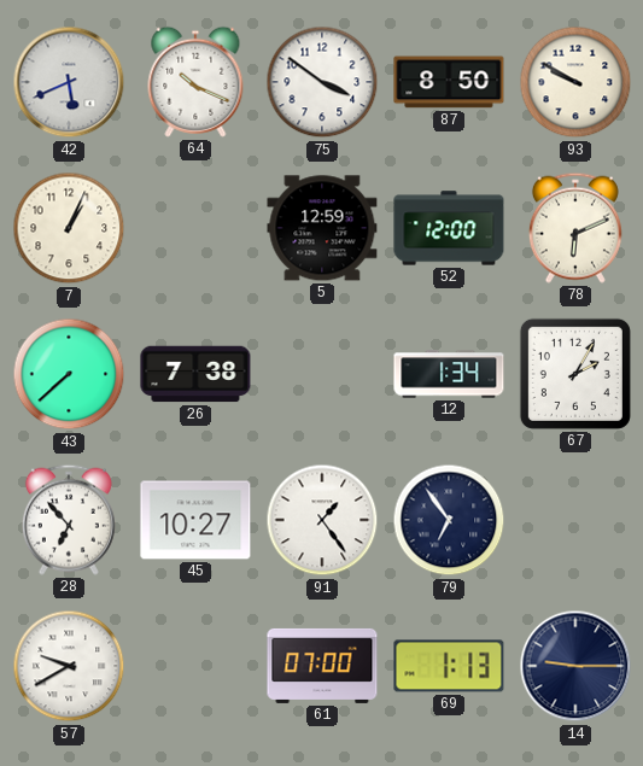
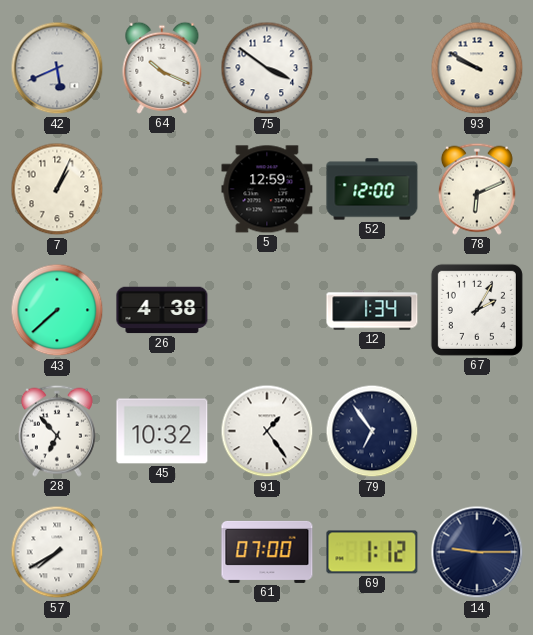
87: 8:50 -> none
26: 7:38 -> 4:38
45: 10:27 -> 10:32
57: 9:40 -> 7:40
69: 1:13 -> 1:12
